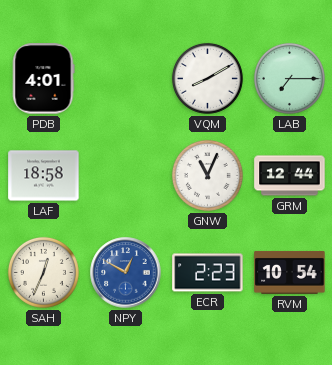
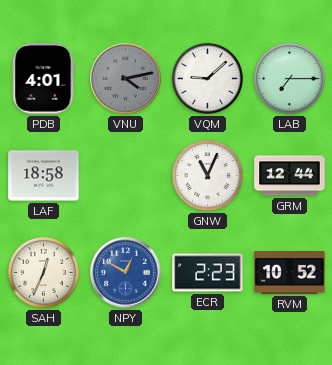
VNU: none -> 4:13
VQM: 8:10 -> 9:08
RVM: 10:54 -> 10:52
